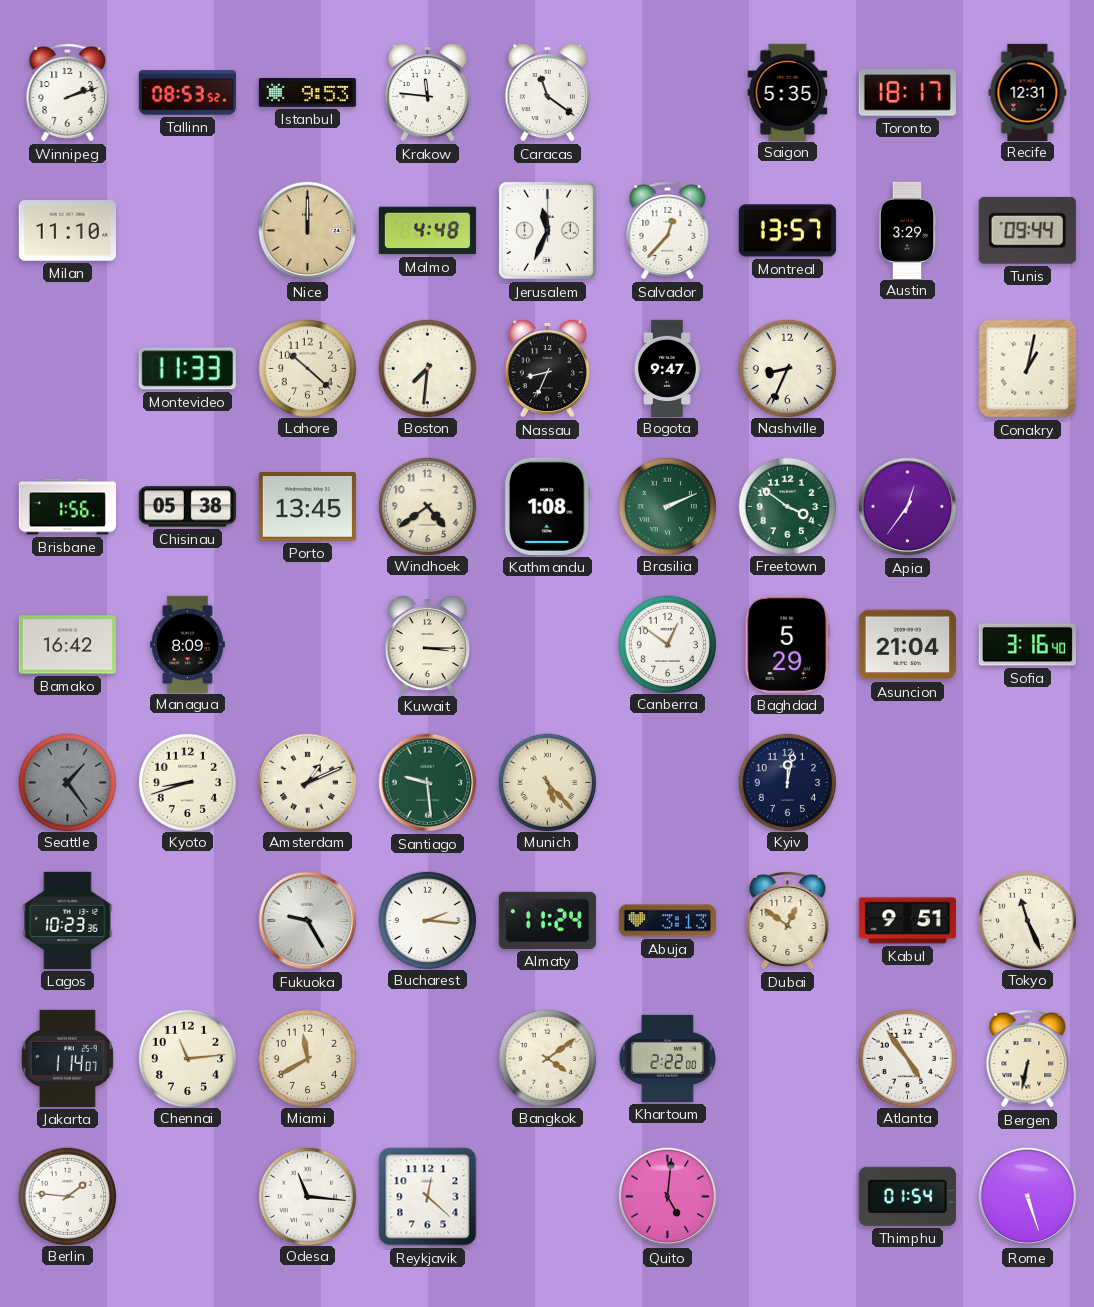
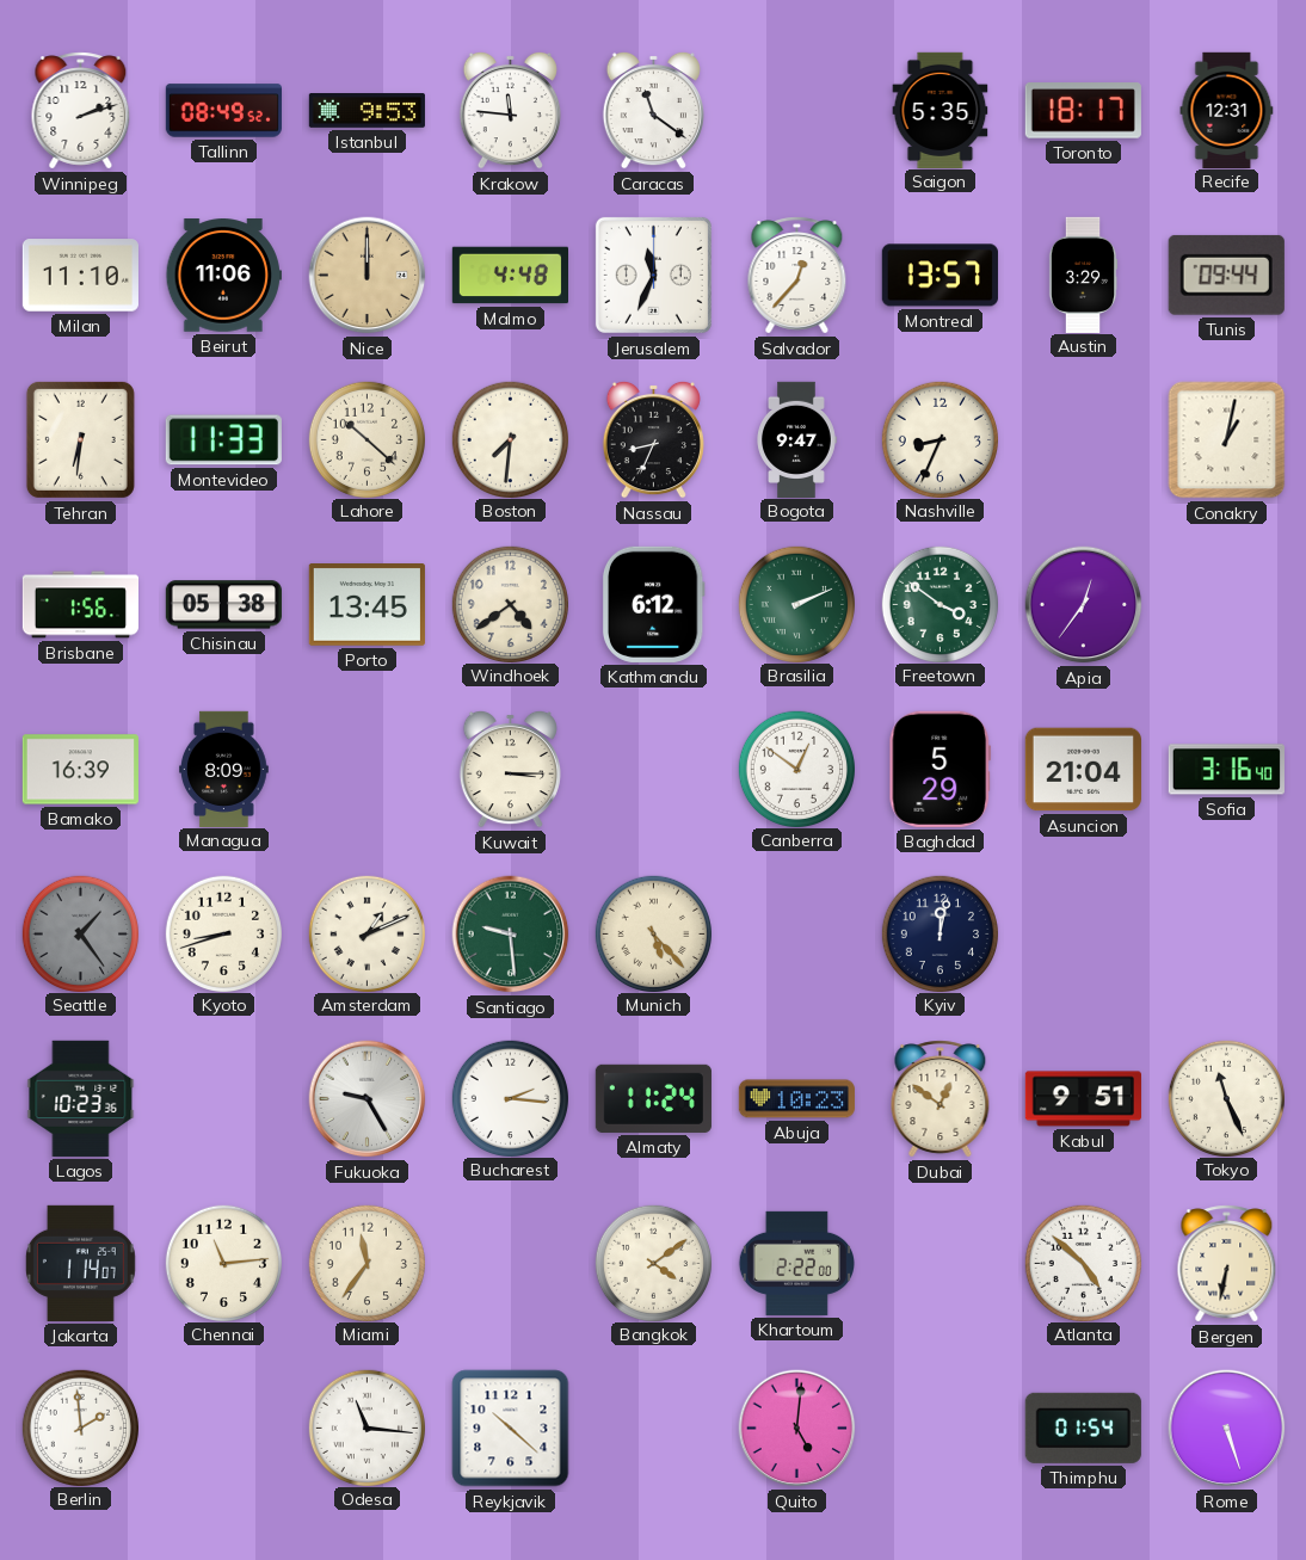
Tallinn: 08:53 -> 08:49
Beirut: none -> 11:06
Tehran: none -> 6:31
Kathmandu: 1:08 -> 6:12
Bamako: 16:42 -> 16:39
Abuja: 3:13 -> 10:23
Miami: 11:40 -> 11:36
Atlanta: 4:54 -> 4:52
Berlin: 1:46 -> 1:59
Reykjavik: 12:22 -> 10:22
